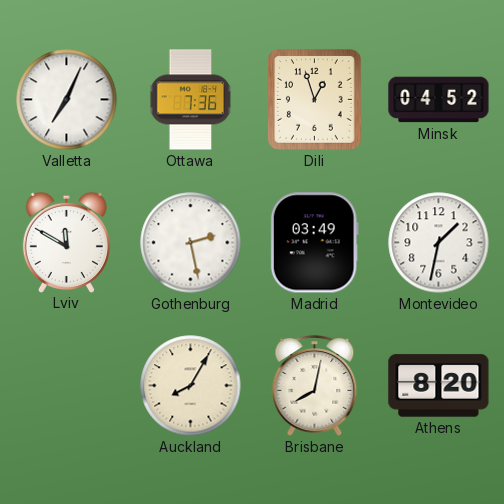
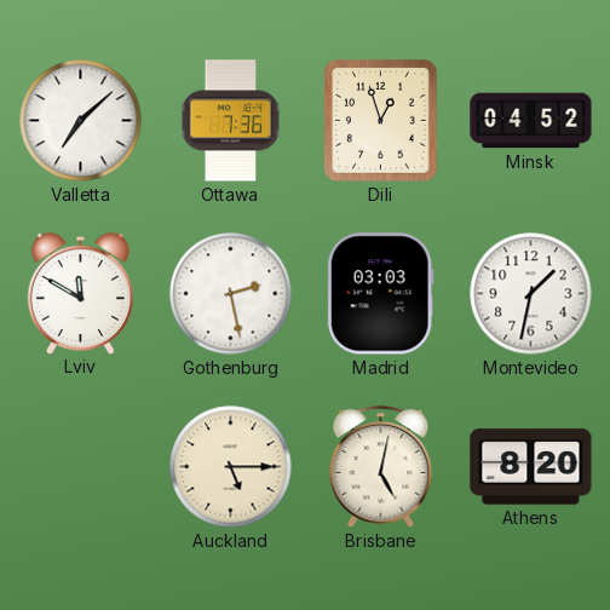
Valletta: 7:04 -> 7:08
Madrid: 03:49 -> 03:03
Auckland: 8:05 -> 5:15
Brisbane: 8:02 -> 5:02
